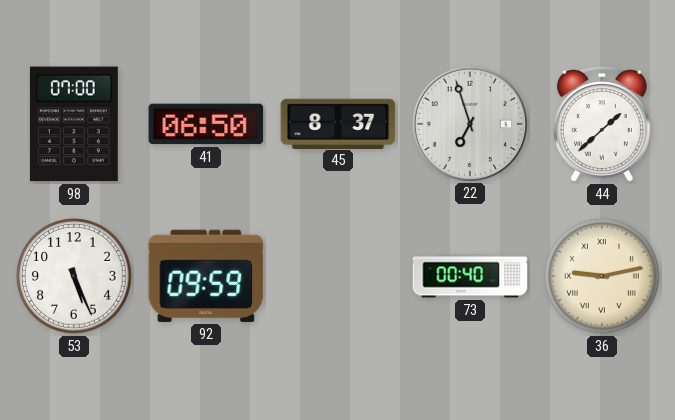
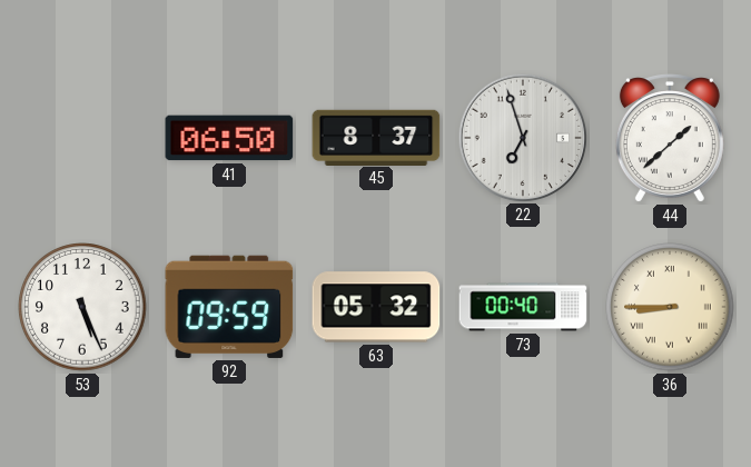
98: 07:00 -> none
63: none -> 05:32
36: 9:13 -> 8:45
